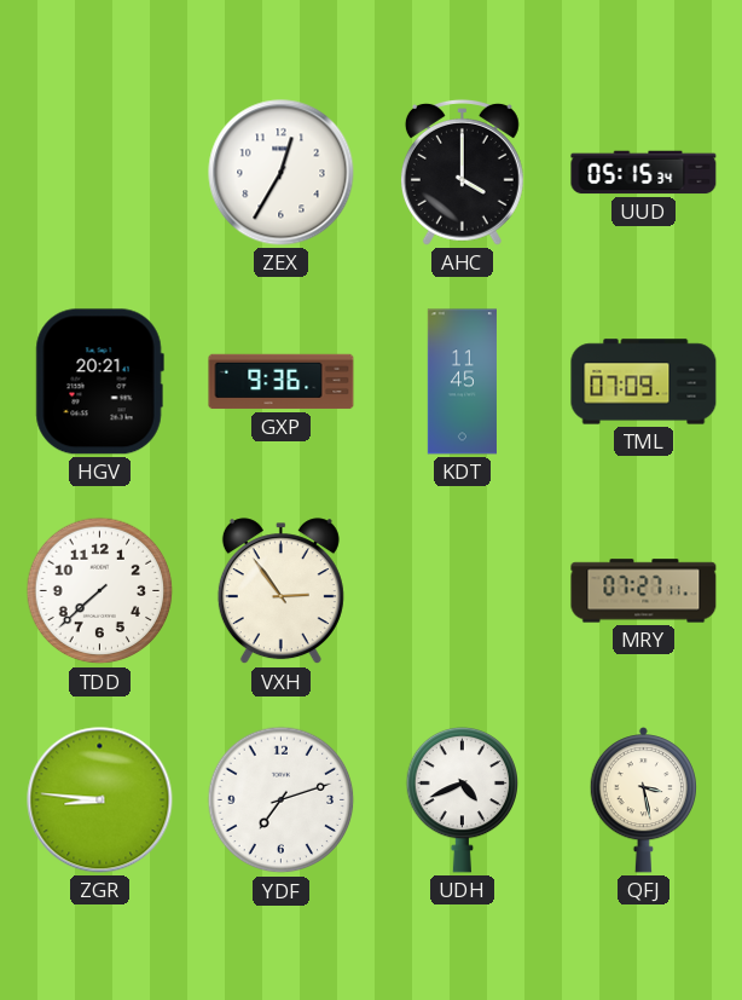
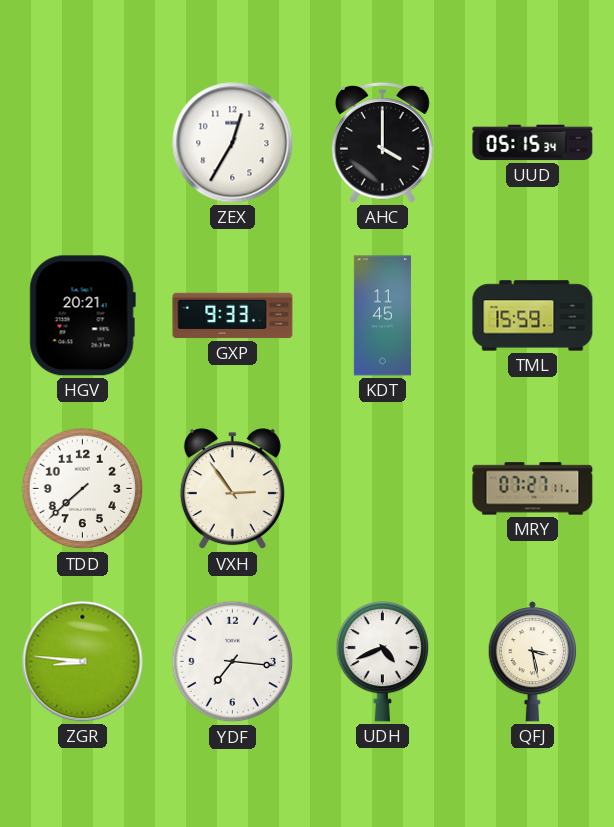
GXP: 9:36 -> 9:33
TML: 07:09 -> 15:59
YDF: 7:12 -> 7:16
